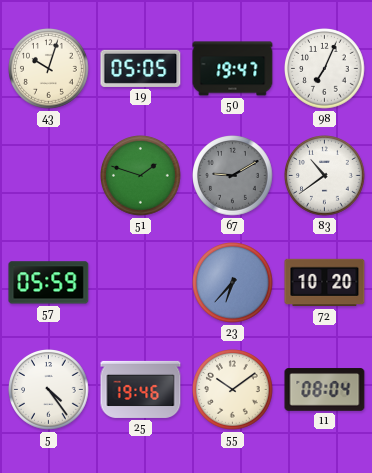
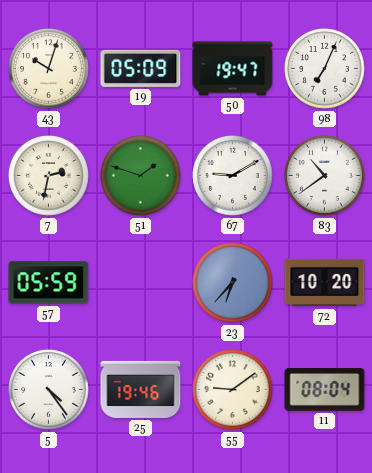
19: 05:05 -> 05:09
7: none -> 2:32
67 dial: grey -> white
55: 10:09 -> 9:09
